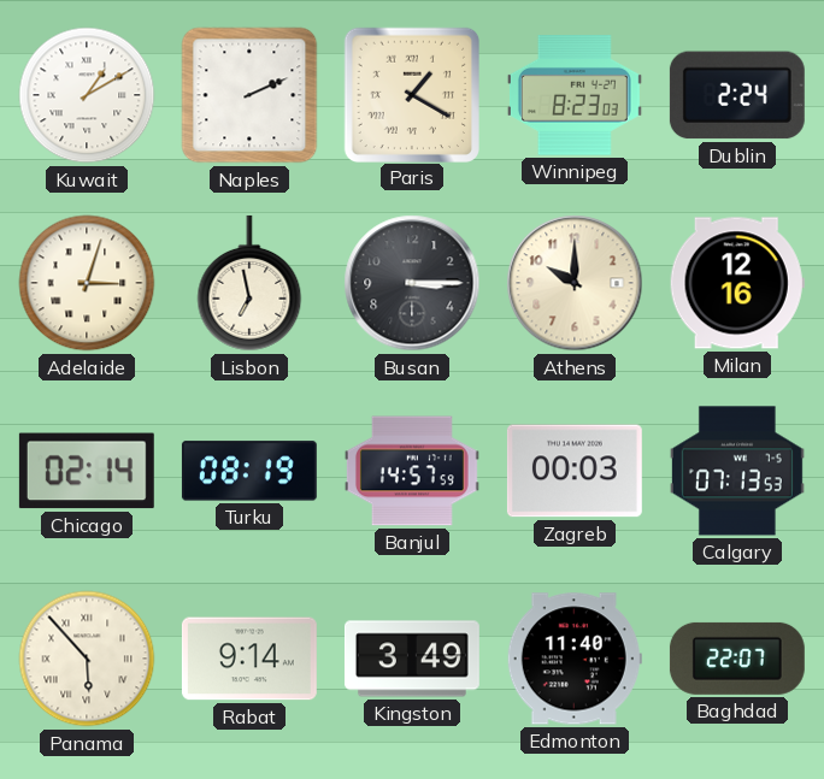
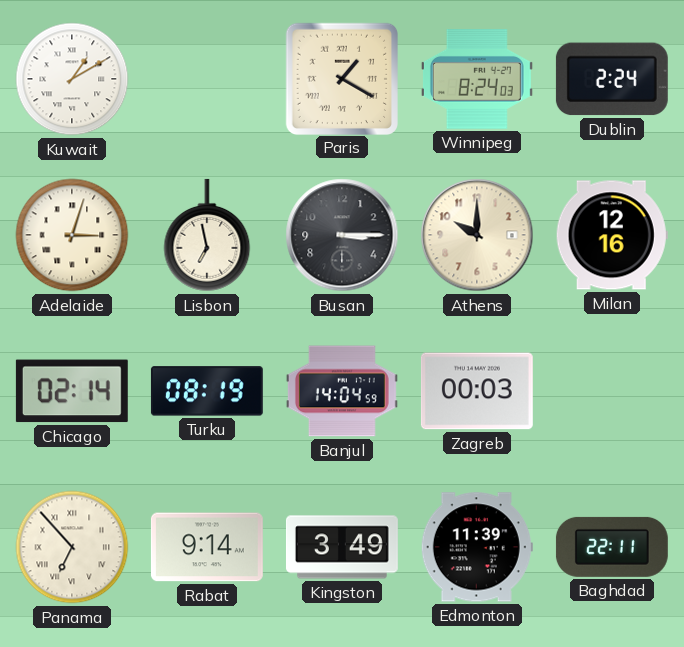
Naples: 2:11 -> none
Winnipeg: 8:23 -> 8:24
Banjul: 14:57 -> 14:04
Calgary: 07:13 -> none
Panama: 5:53 -> 6:53
Edmonton: 11:40 -> 11:39
Baghdad: 22:07 -> 22:11
